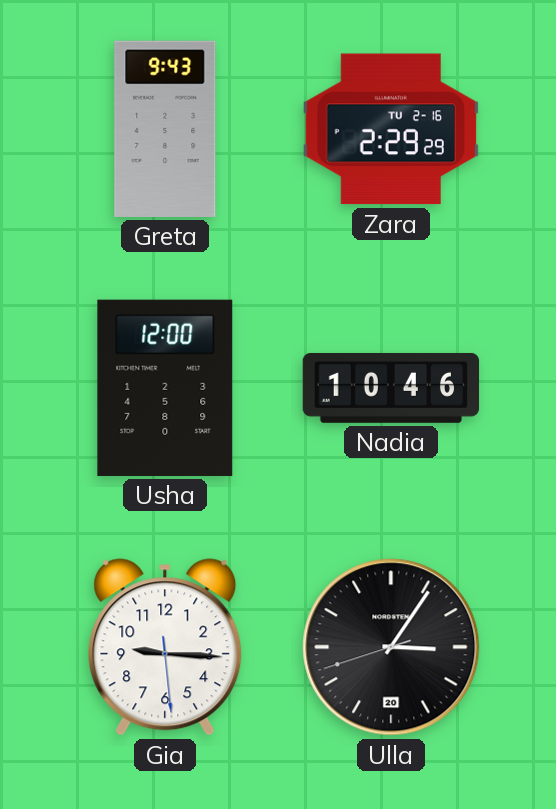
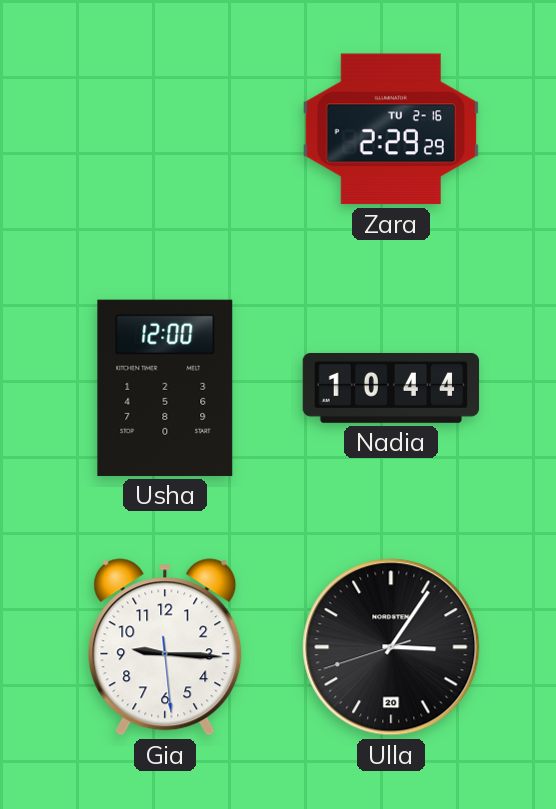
Greta: 9:43 -> none
Nadia: 10:46 -> 10:44
